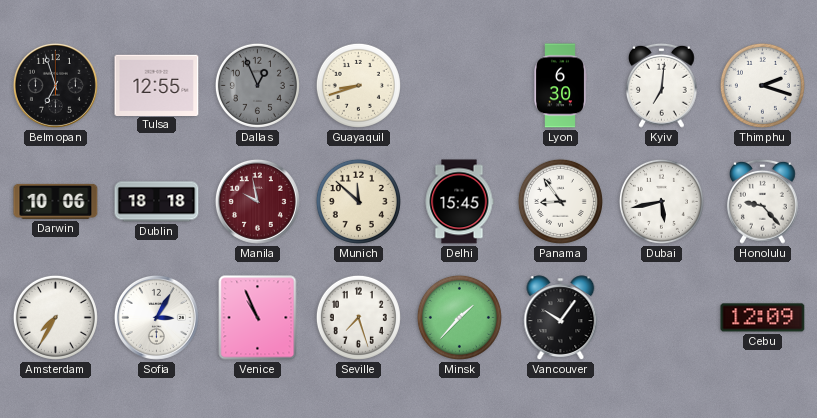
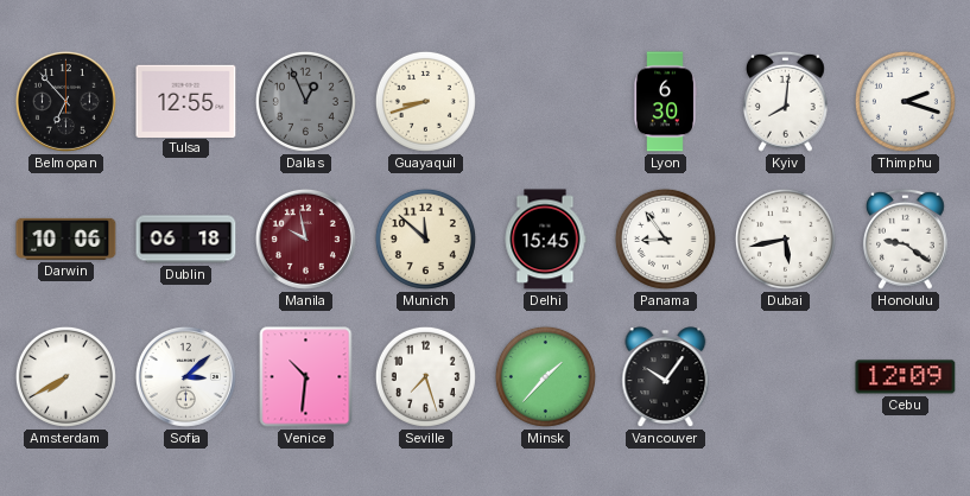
Belmopan: 6:57 -> 6:53
Kyiv: 7:01 -> 8:01
Dublin: 18:18 -> 06:18
Honolulu: 9:23 -> 9:21
Amsterdam: 7:35 -> 7:40
Sofia: 3:05 -> 3:08
Venice: 10:56 -> 10:31
